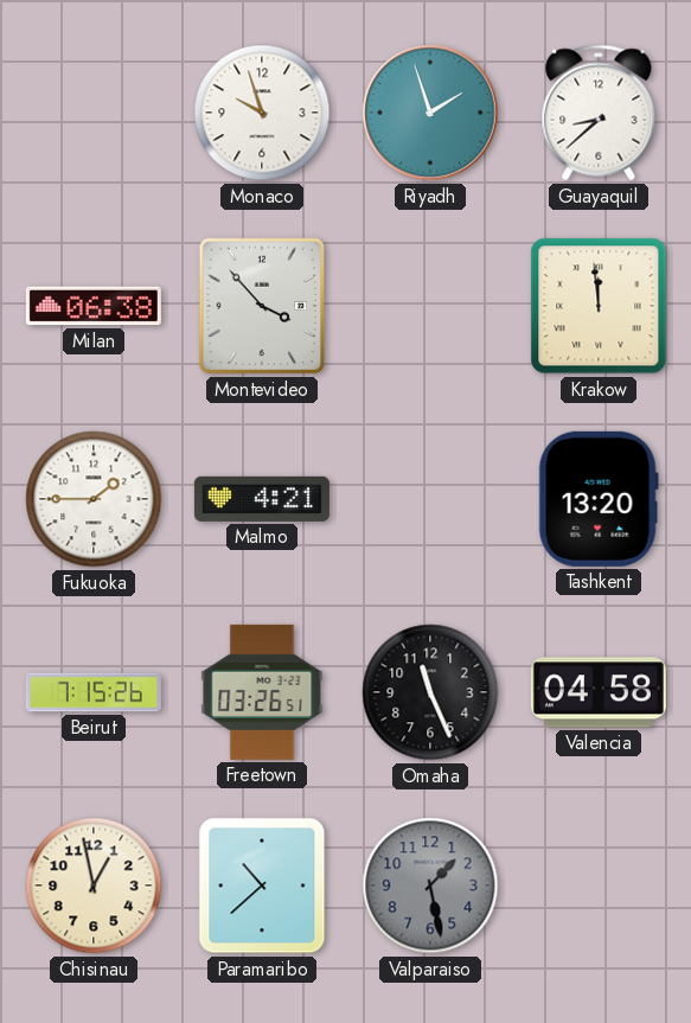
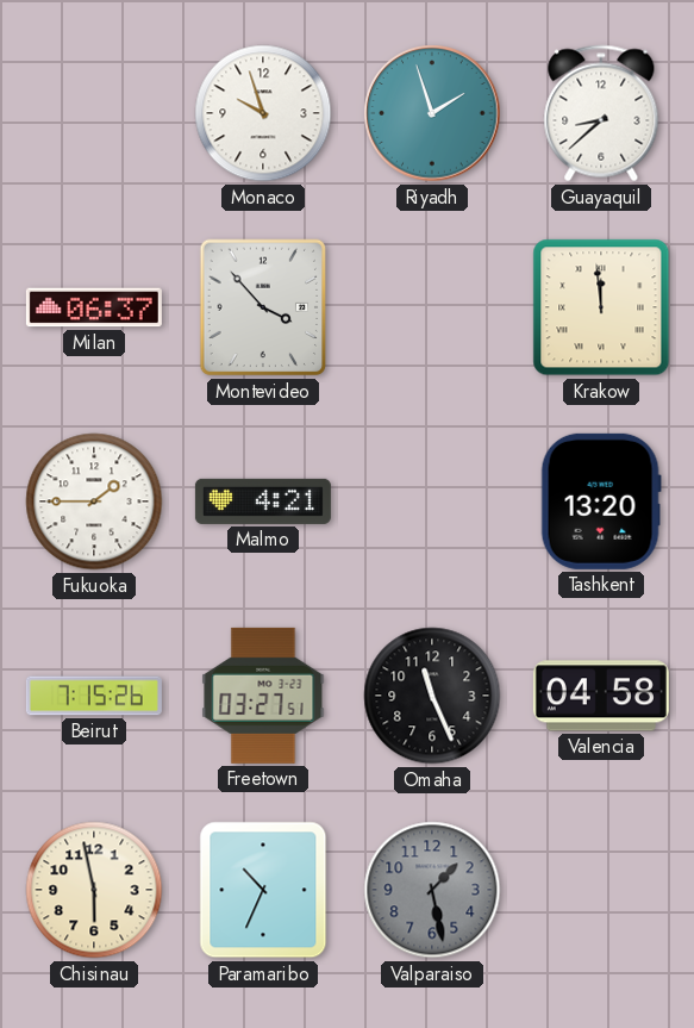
Milan: 06:38 -> 06:37
Freetown: 03:26 -> 03:27
Chisinau: 12:58 -> 5:58
Paramaribo: 10:38 -> 10:34
